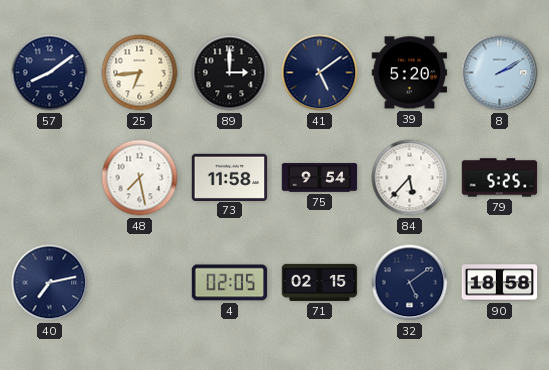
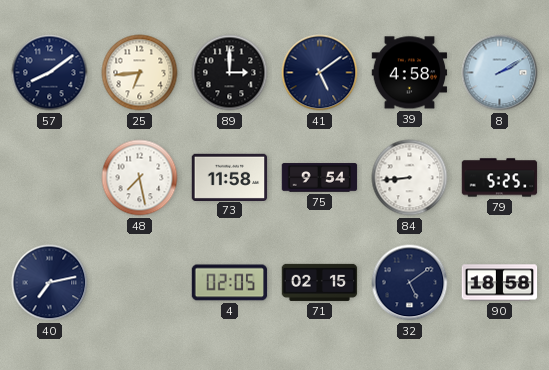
39: 5:20 -> 4:58
84: 5:37 -> 8:44
